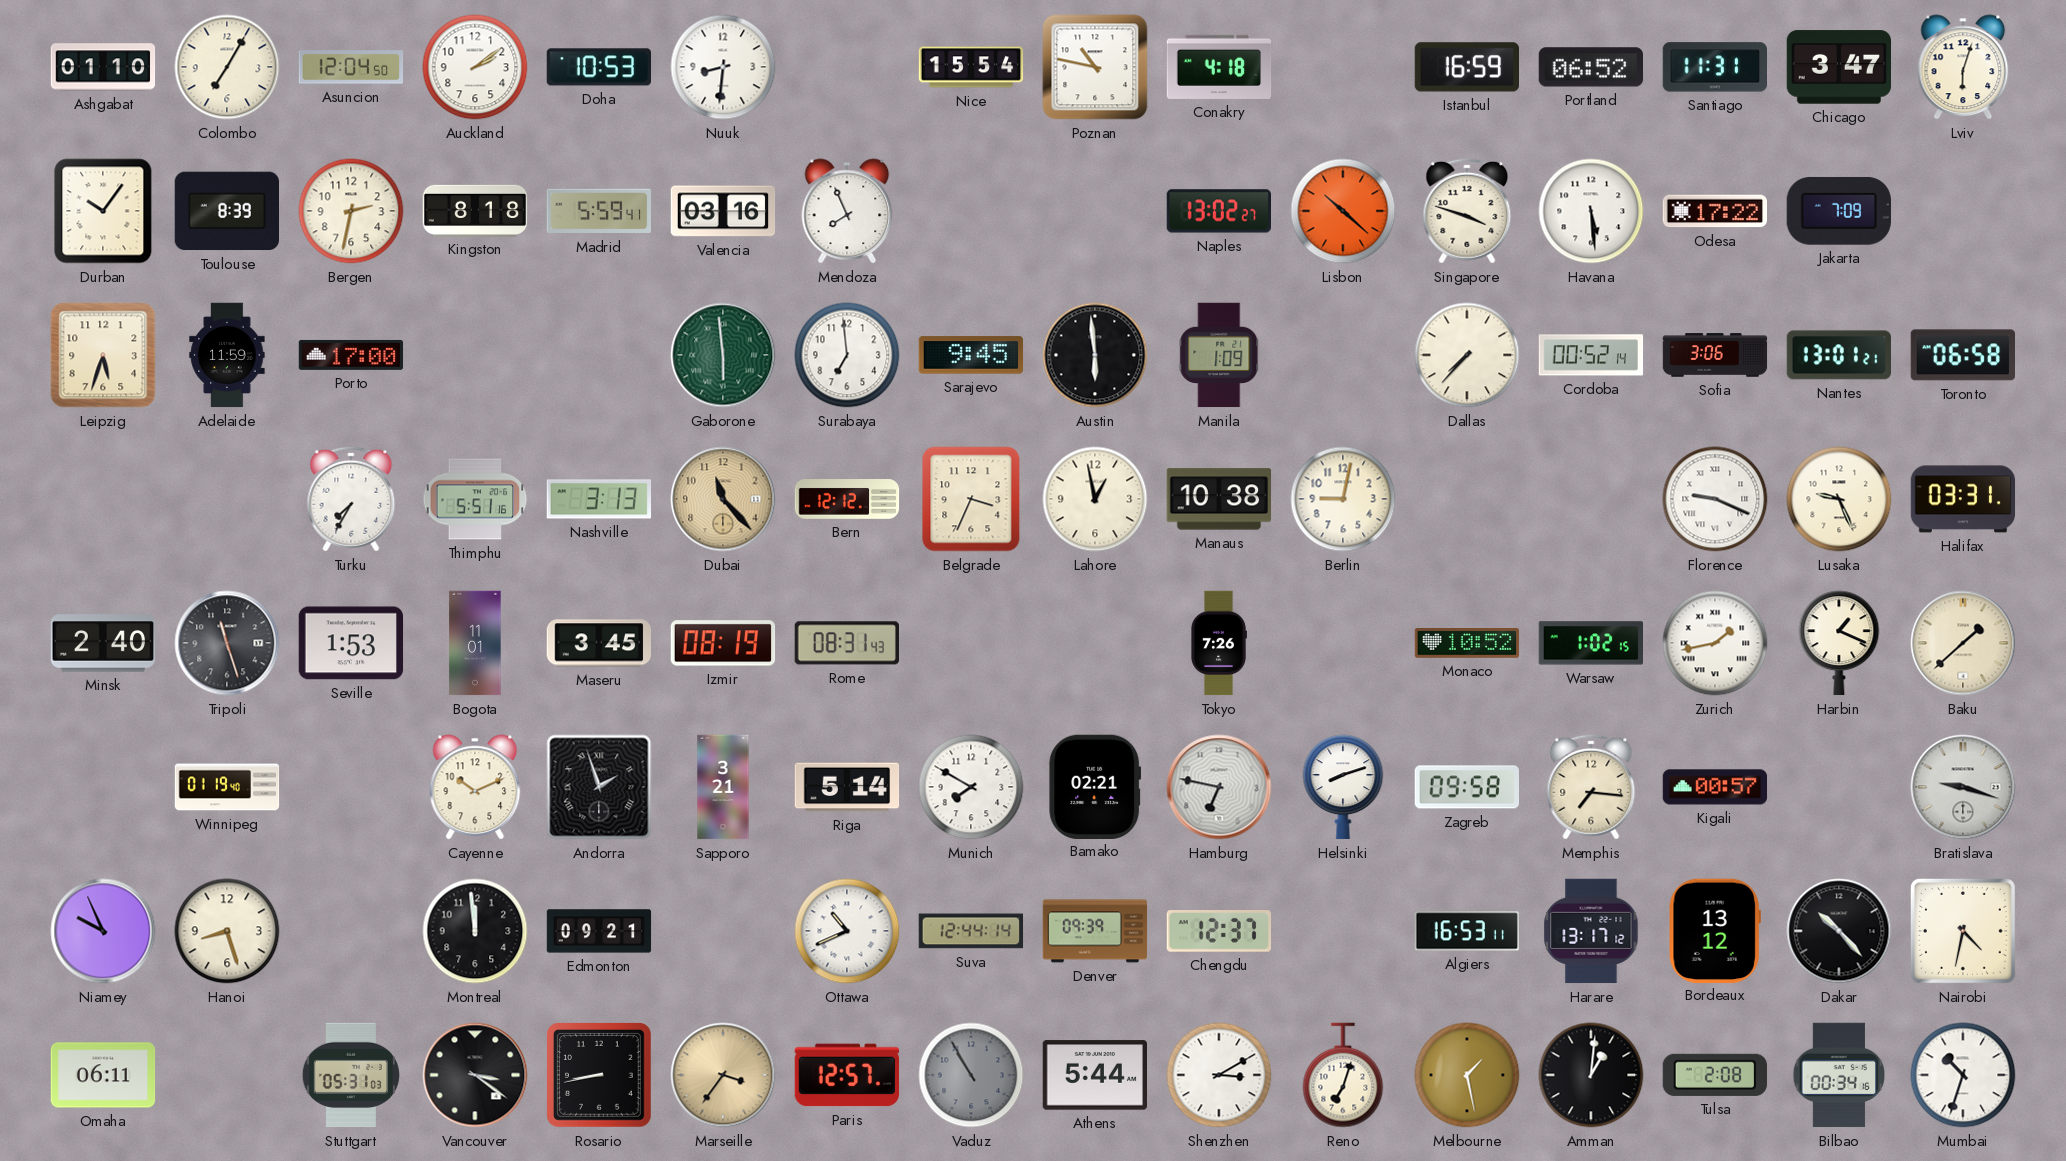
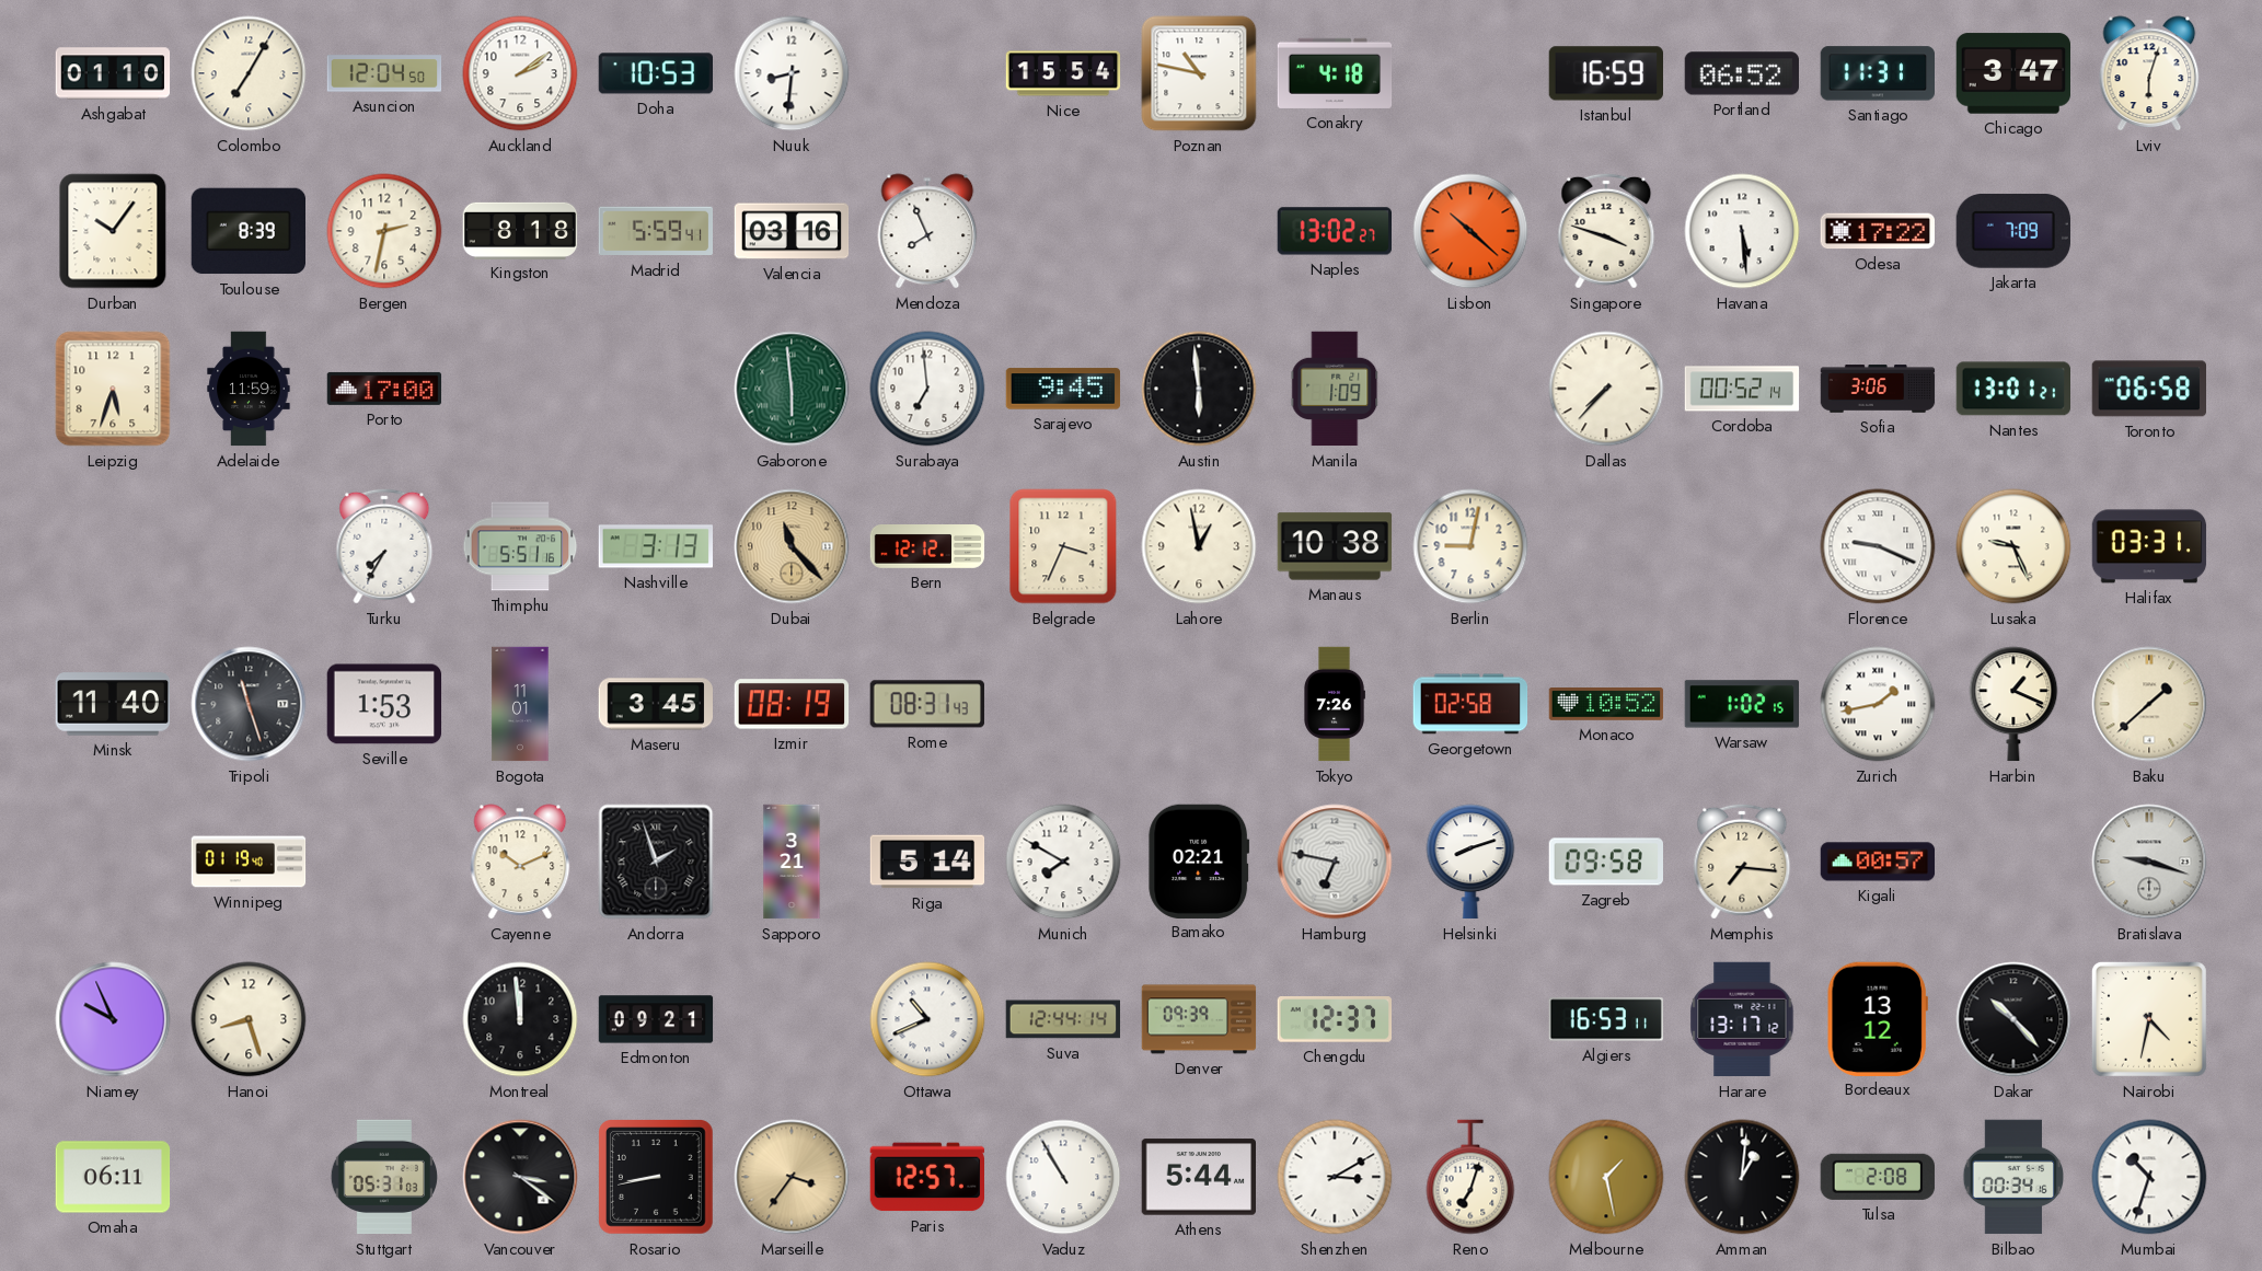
Minsk: 2:40 -> 11:40
Georgetown: none -> 02:58
Vaduz dial: grey -> white
